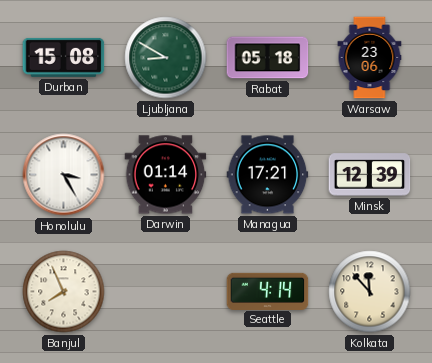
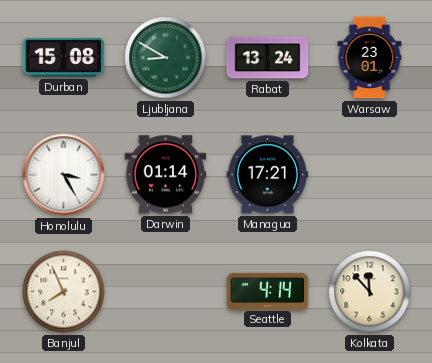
Rabat: 05:18 -> 13:24
Warsaw: 23:06 -> 23:01
Minsk: 12:39 -> none
